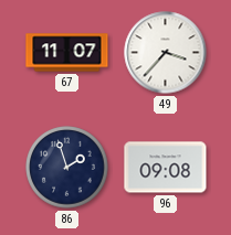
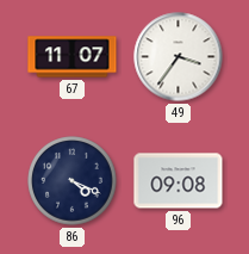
49: 3:37 -> 3:36
86: 1:57 -> 4:19
